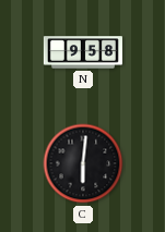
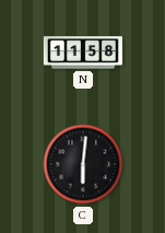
N: 9:58 -> 11:58
